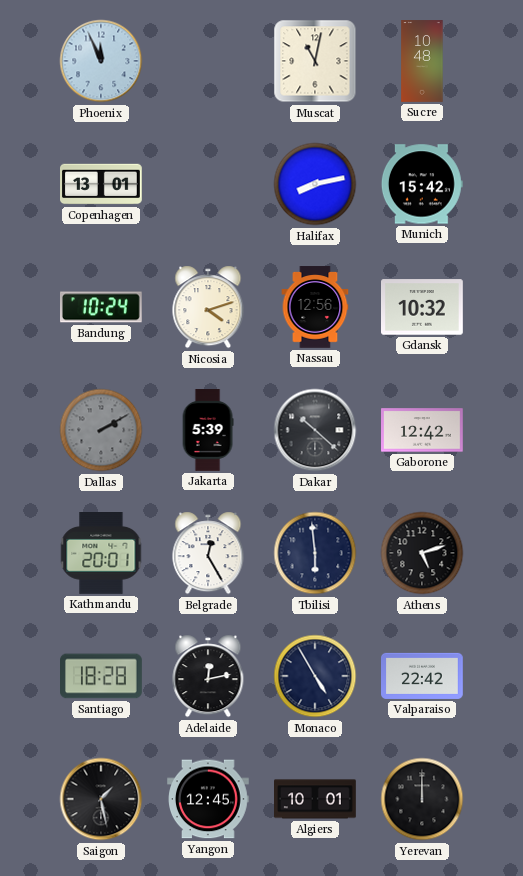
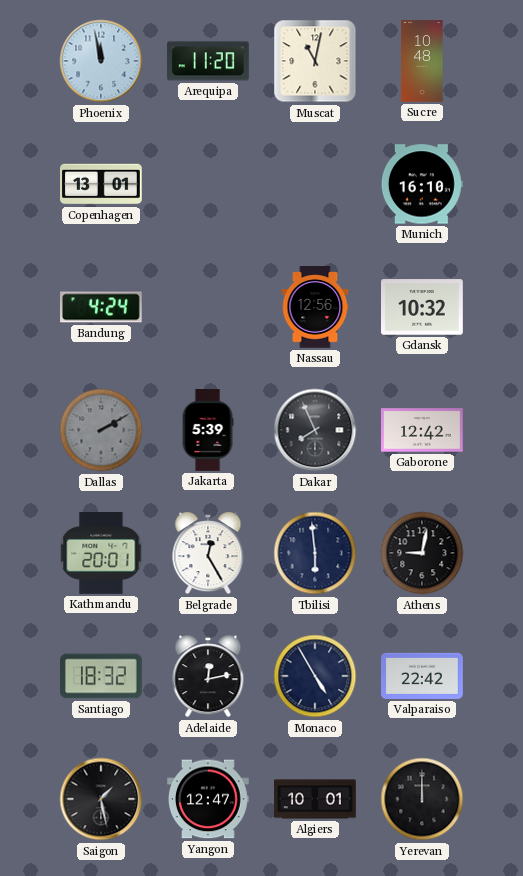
Phoenix: 11:56 -> 11:58
Arequipa: none -> 11:20
Halifax: 8:13 -> none
Munich: 15:42 -> 16:10
Bandung: 10:24 -> 4:24
Nicosia: 4:12 -> none
Dakar: 10:22 -> 7:56
Athens: 5:12 -> 9:02
Santiago: 18:28 -> 18:32
Yangon: 12:45 -> 12:47
